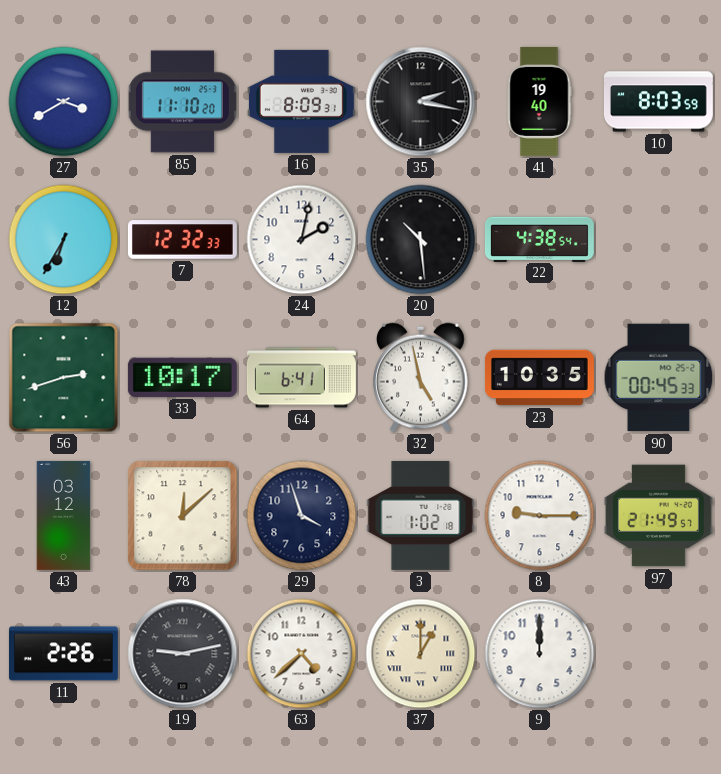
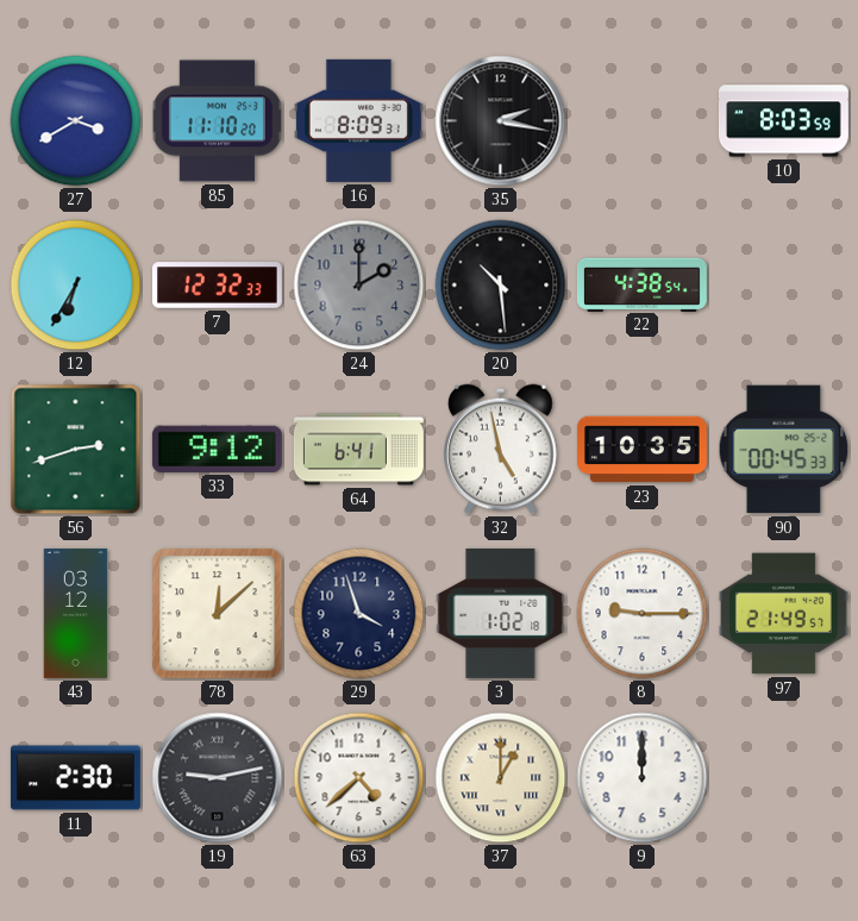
41: 19:40 -> none
24: 2:02 -> 2:00
24 dial: white -> grey
33: 10:17 -> 9:12
11: 2:26 -> 2:30
